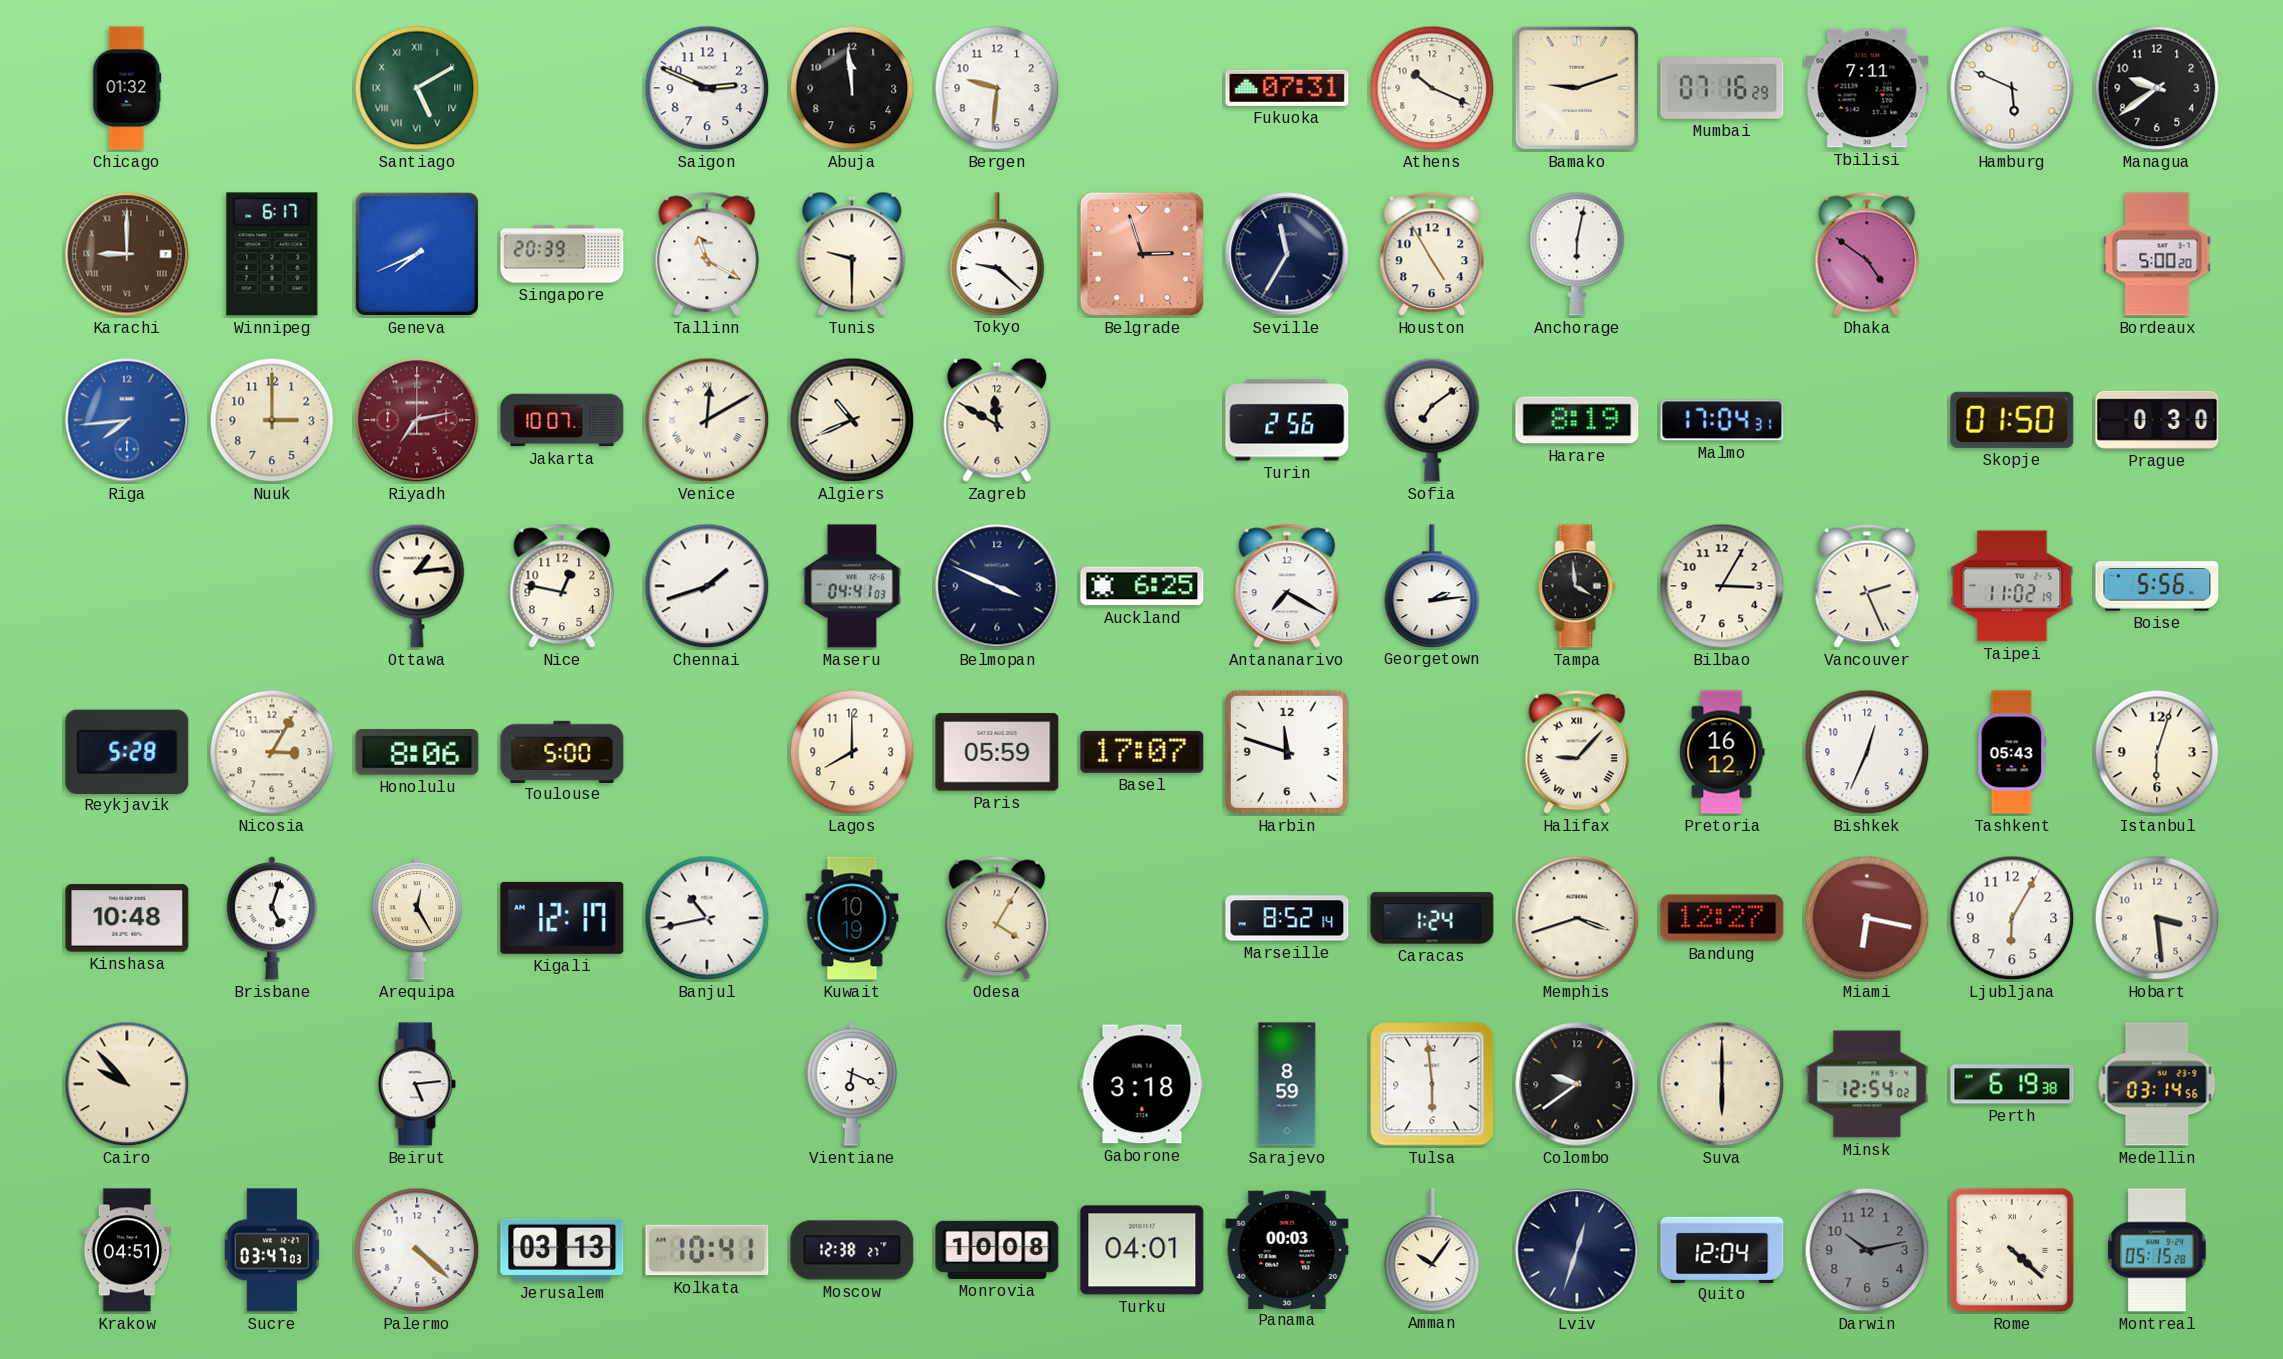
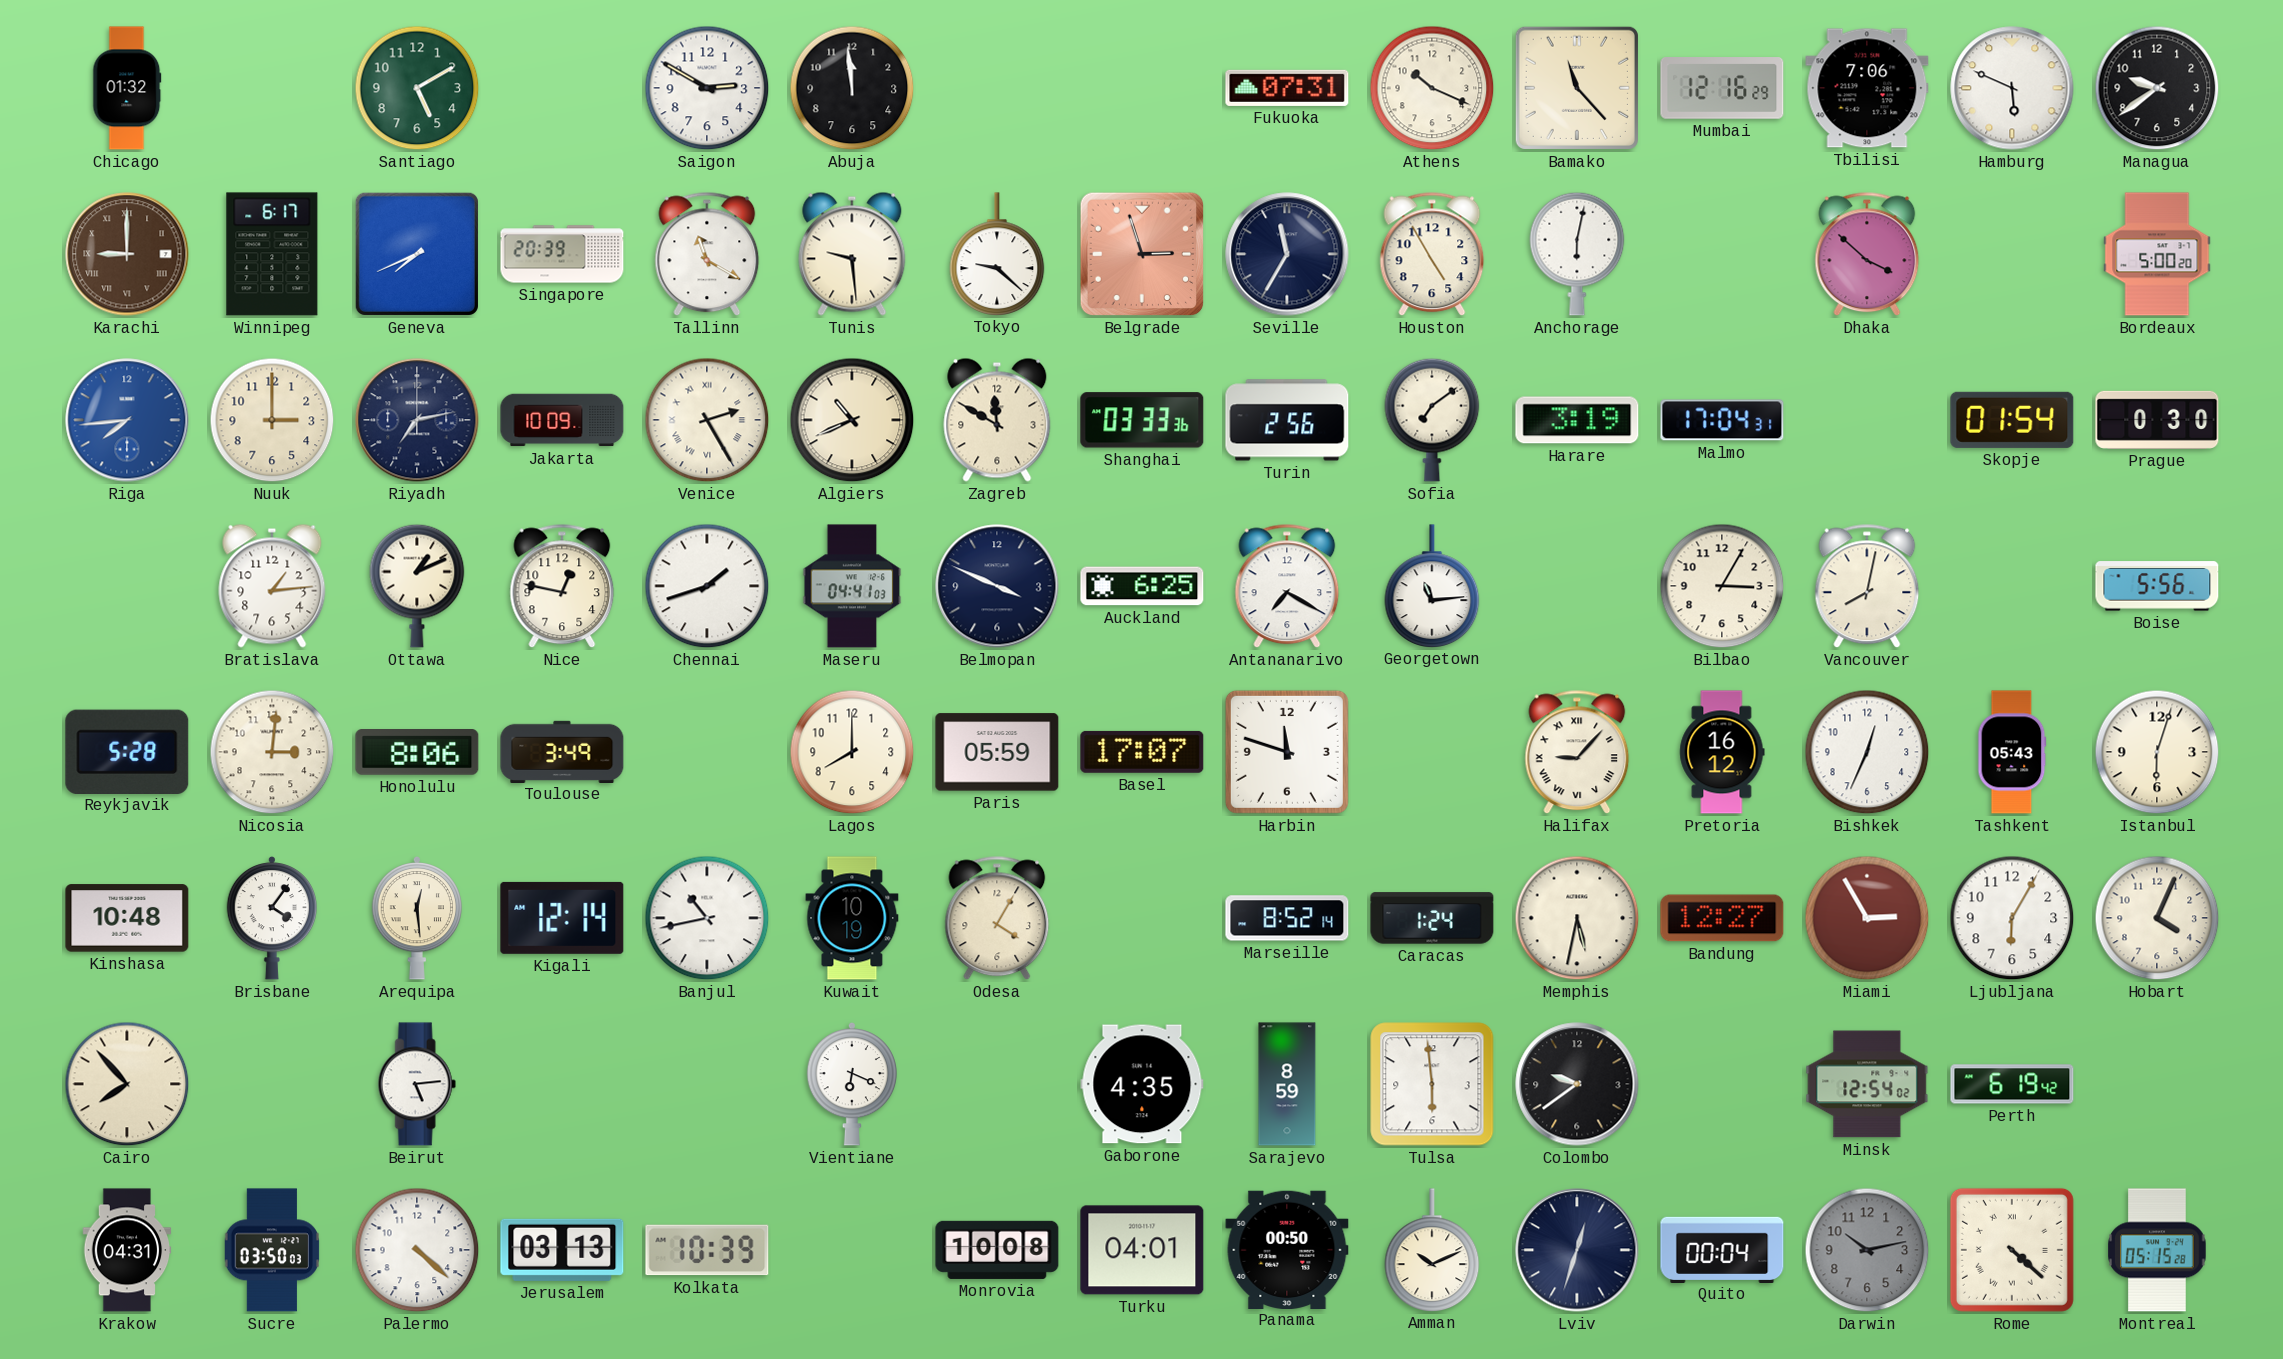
Santiago numerals: Roman -> Arabic
Saigon: 2:49 -> 2:50
Bergen: 9:31 -> none
Bamako: 9:12 -> 11:23
Mumbai: 07:16 -> 12:16
Tbilisi: 7:11 -> 7:06
Tunis: 9:30 -> 9:29
Dhaka: 4:51 -> 3:52
Riyadh dial: burgundy -> navy
Jakarta: 10:07 -> 10:09
Venice: 12:10 -> 2:25
Shanghai: none -> 03:33
Harare: 8:19 -> 3:19
Skopje: 01:50 -> 01:54
Bratislava: none -> 1:14
Ottawa: 1:14 -> 1:11
Georgetown: 2:14 -> 11:14
Tampa: 3:59 -> none
Vancouver: 2:26 -> 8:02
Taipei: 11:02 -> none
Nicosia: 3:05 -> 3:01
Toulouse: 5:00 -> 3:49
Brisbane: 5:03 -> 4:06
Arequipa: 12:25 -> 12:29
Kigali: 12:17 -> 12:14
Memphis: 3:42 -> 5:32
Miami: 6:17 -> 2:55
Hobart: 3:29 -> 4:04
Cairo: 9:53 -> 7:53
Gaborone: 3:18 -> 4:35
Suva: 6:00 -> none
Perth: 6:19:38 -> 6:19:42
Medellin: 03:14 -> none
Krakow: 04:51 -> 04:31
Sucre: 03:47 -> 03:50
Kolkata: 10:41 -> 10:39
Moscow: 12:38 -> none
Panama: 00:03 -> 00:50
Amman: 10:06 -> 10:11
Quito: 12:04 -> 00:04
